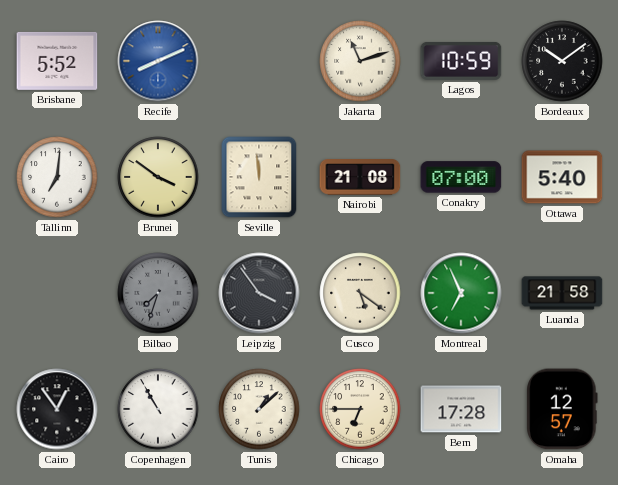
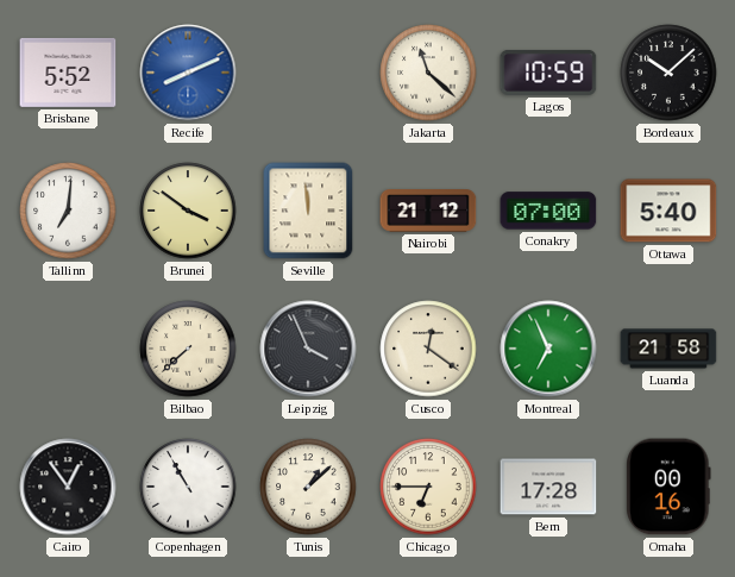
Jakarta: 11:12 -> 11:22
Bordeaux: 10:09 -> 10:08
Nairobi: 21:08 -> 21:12
Bilbao: 7:33 -> 7:38
Bilbao dial: grey -> cream
Leipzig: 3:54 -> 3:56
Cusco: 5:21 -> 12:21
Omaha: 12:57 -> 00:16
